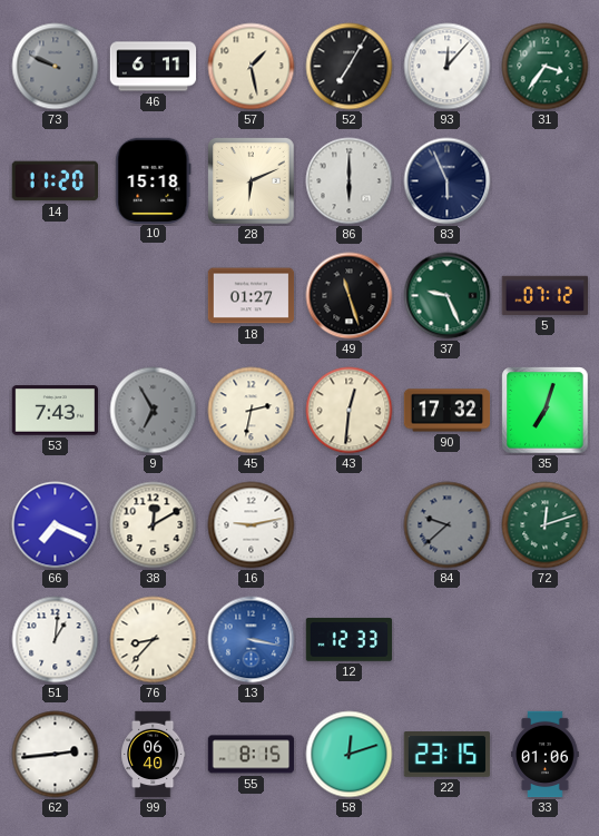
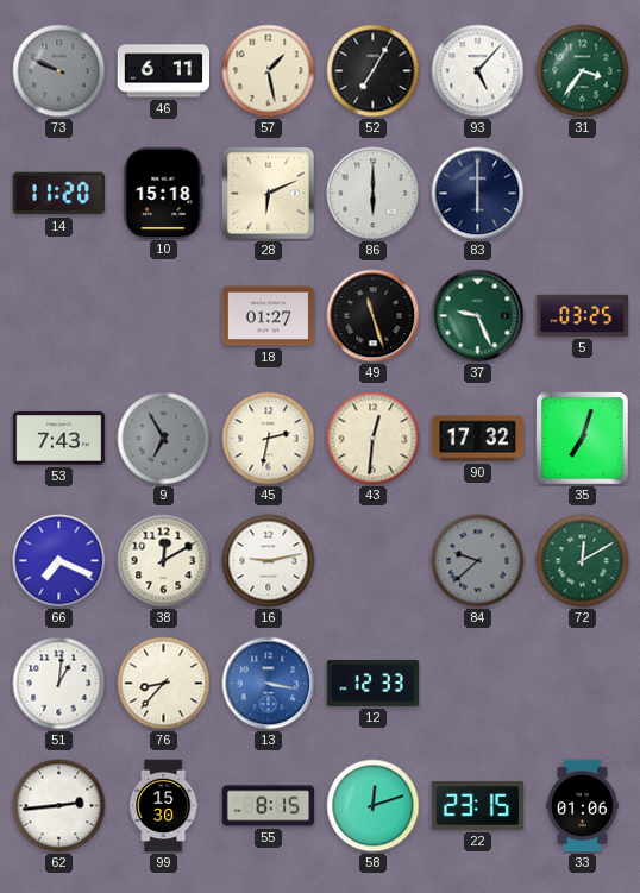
93: 12:07 -> 5:07
83: 5:56 -> 6:00
5: 07:12 -> 03:25
72: 12:12 -> 12:10
99: 06:40 -> 15:30
